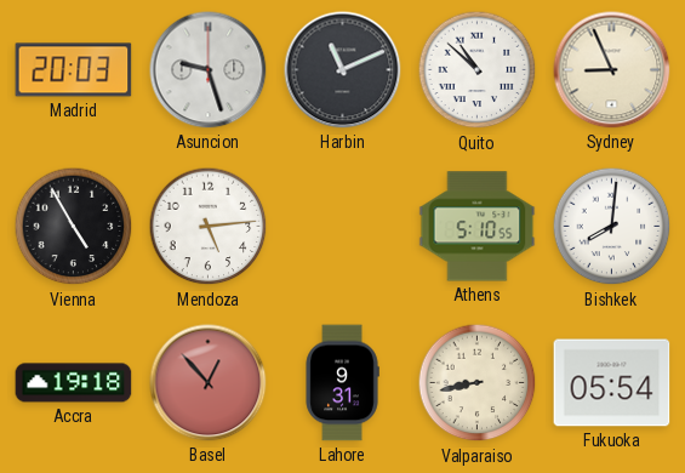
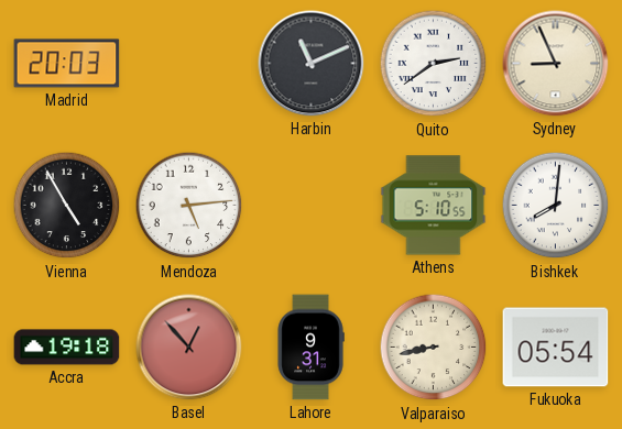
Asuncion: 9:27 -> none
Quito: 10:52 -> 2:39
